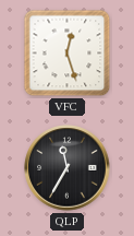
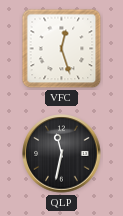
QLP: 11:35 -> 11:32
